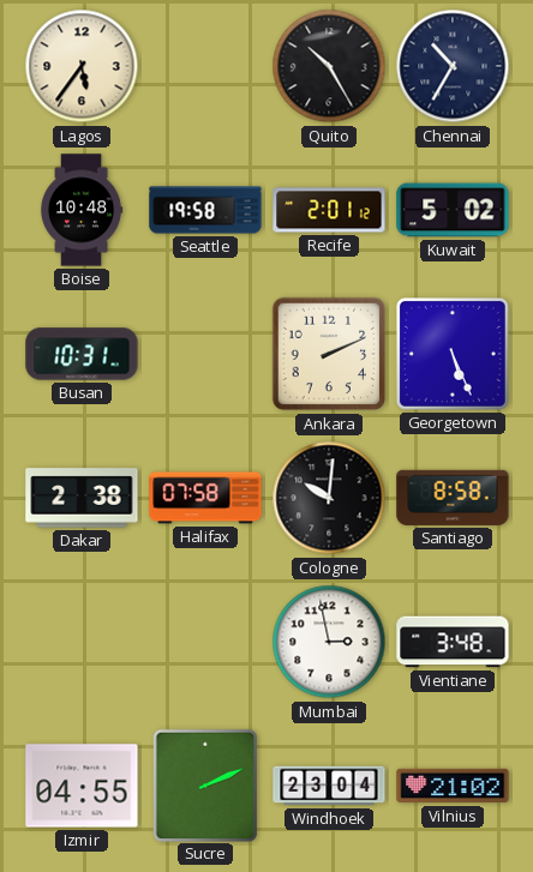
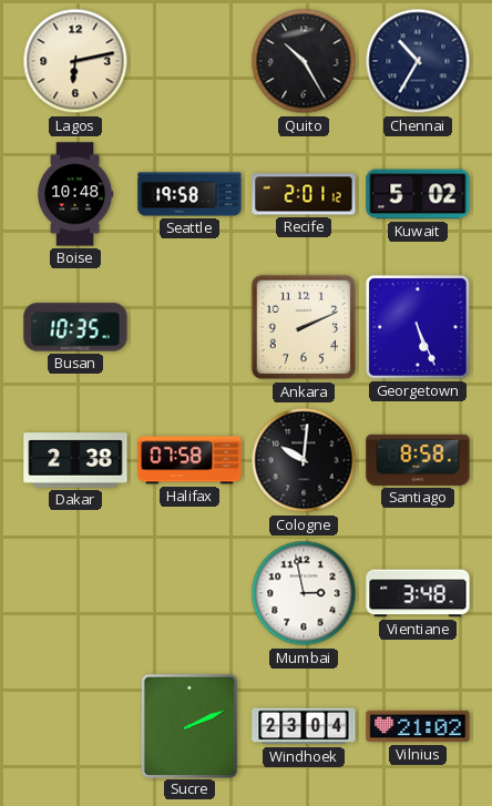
Lagos: 5:36 -> 6:13
Busan: 10:31 -> 10:35
Izmir: 04:55 -> none
